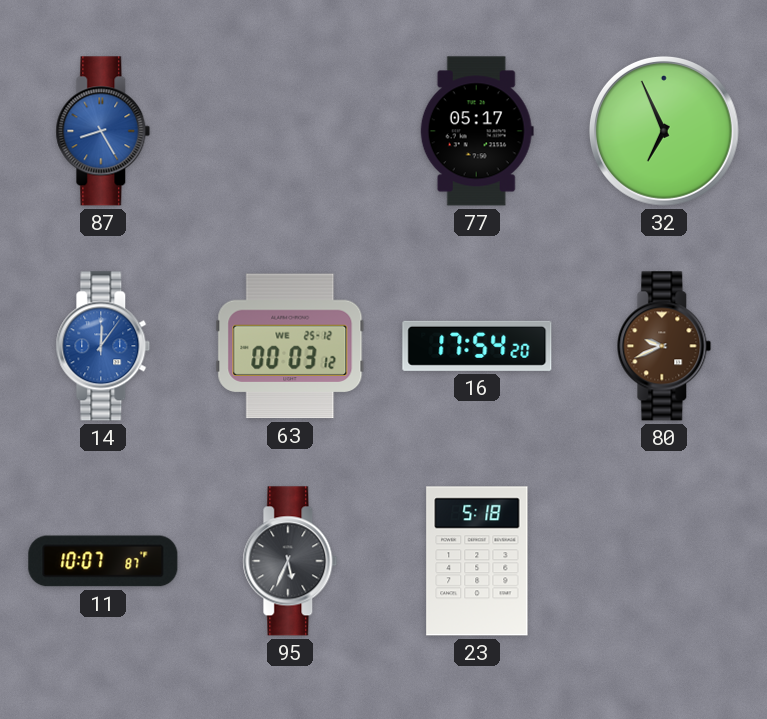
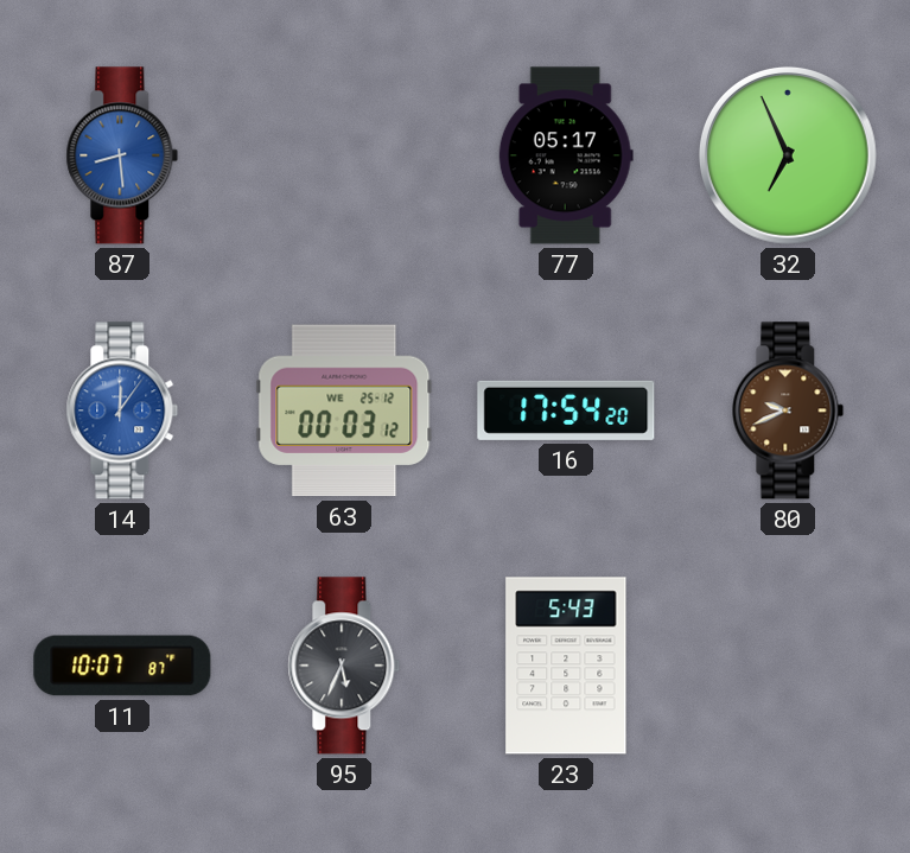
87: 8:25 -> 8:29
23: 5:18 -> 5:43
